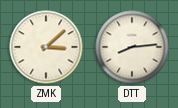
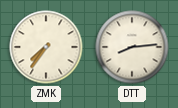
ZMK: 3:08 -> 7:36
